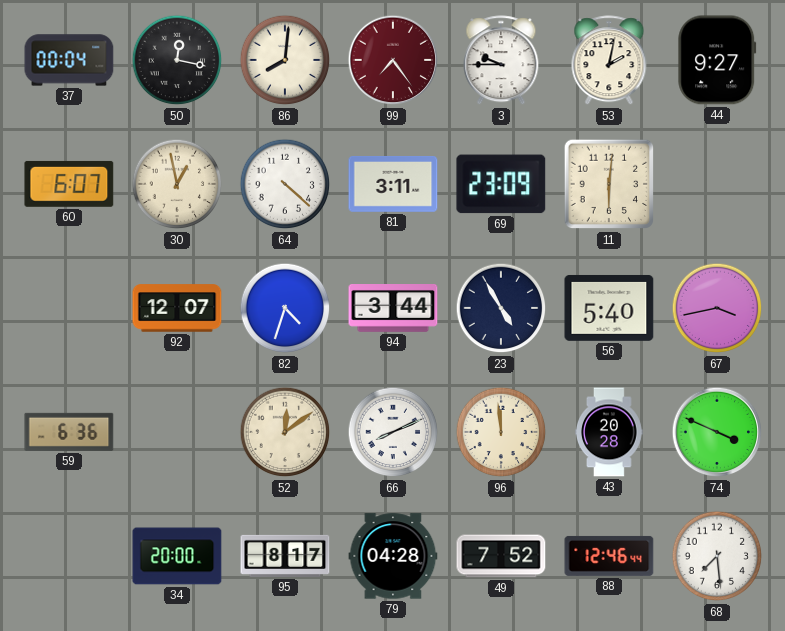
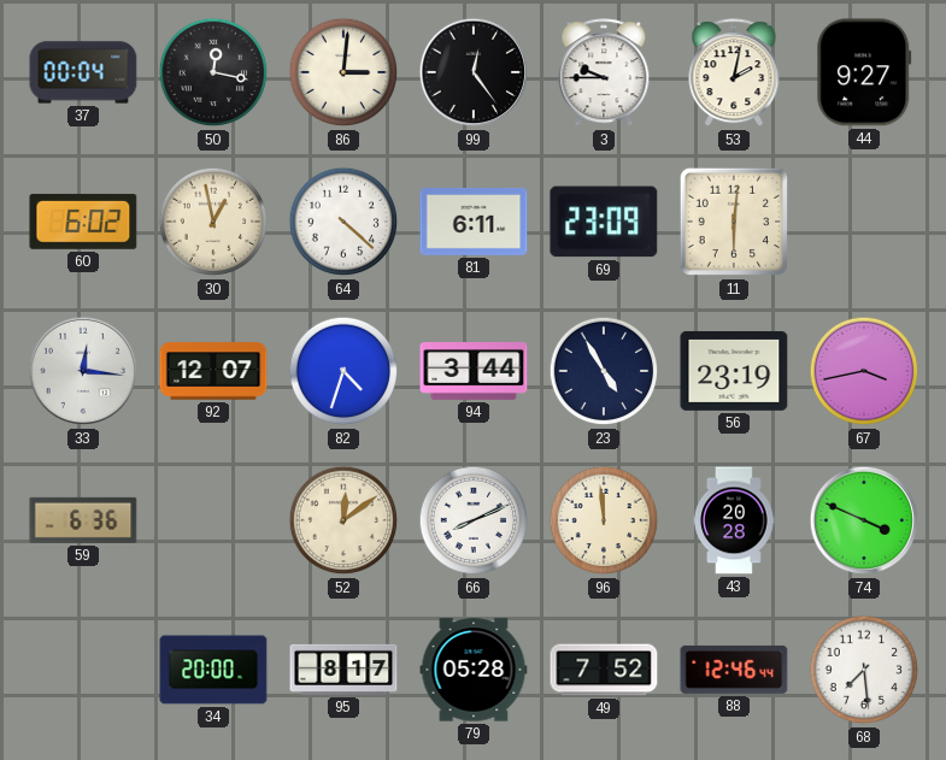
86: 8:01 -> 3:01
99: 7:24 -> 12:24
99 dial: burgundy -> black
60: 6:07 -> 6:02
81: 3:11 -> 6:11
33: none -> 12:16
56: 5:40 -> 23:19
79: 04:28 -> 05:28
